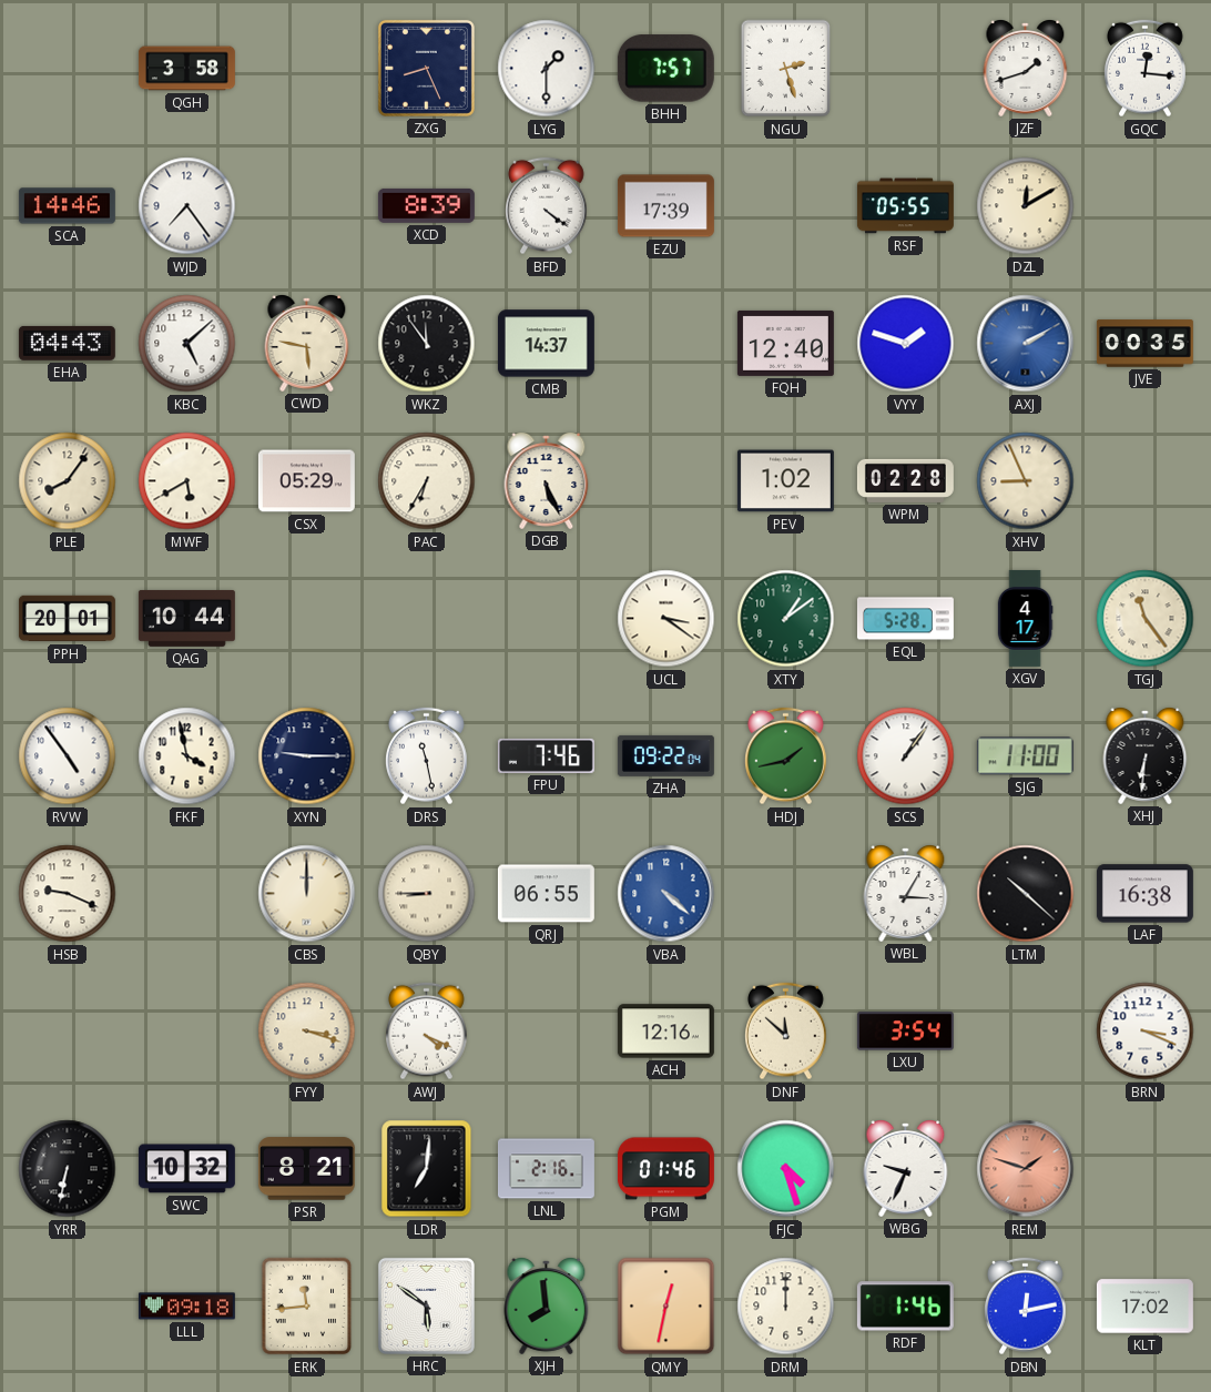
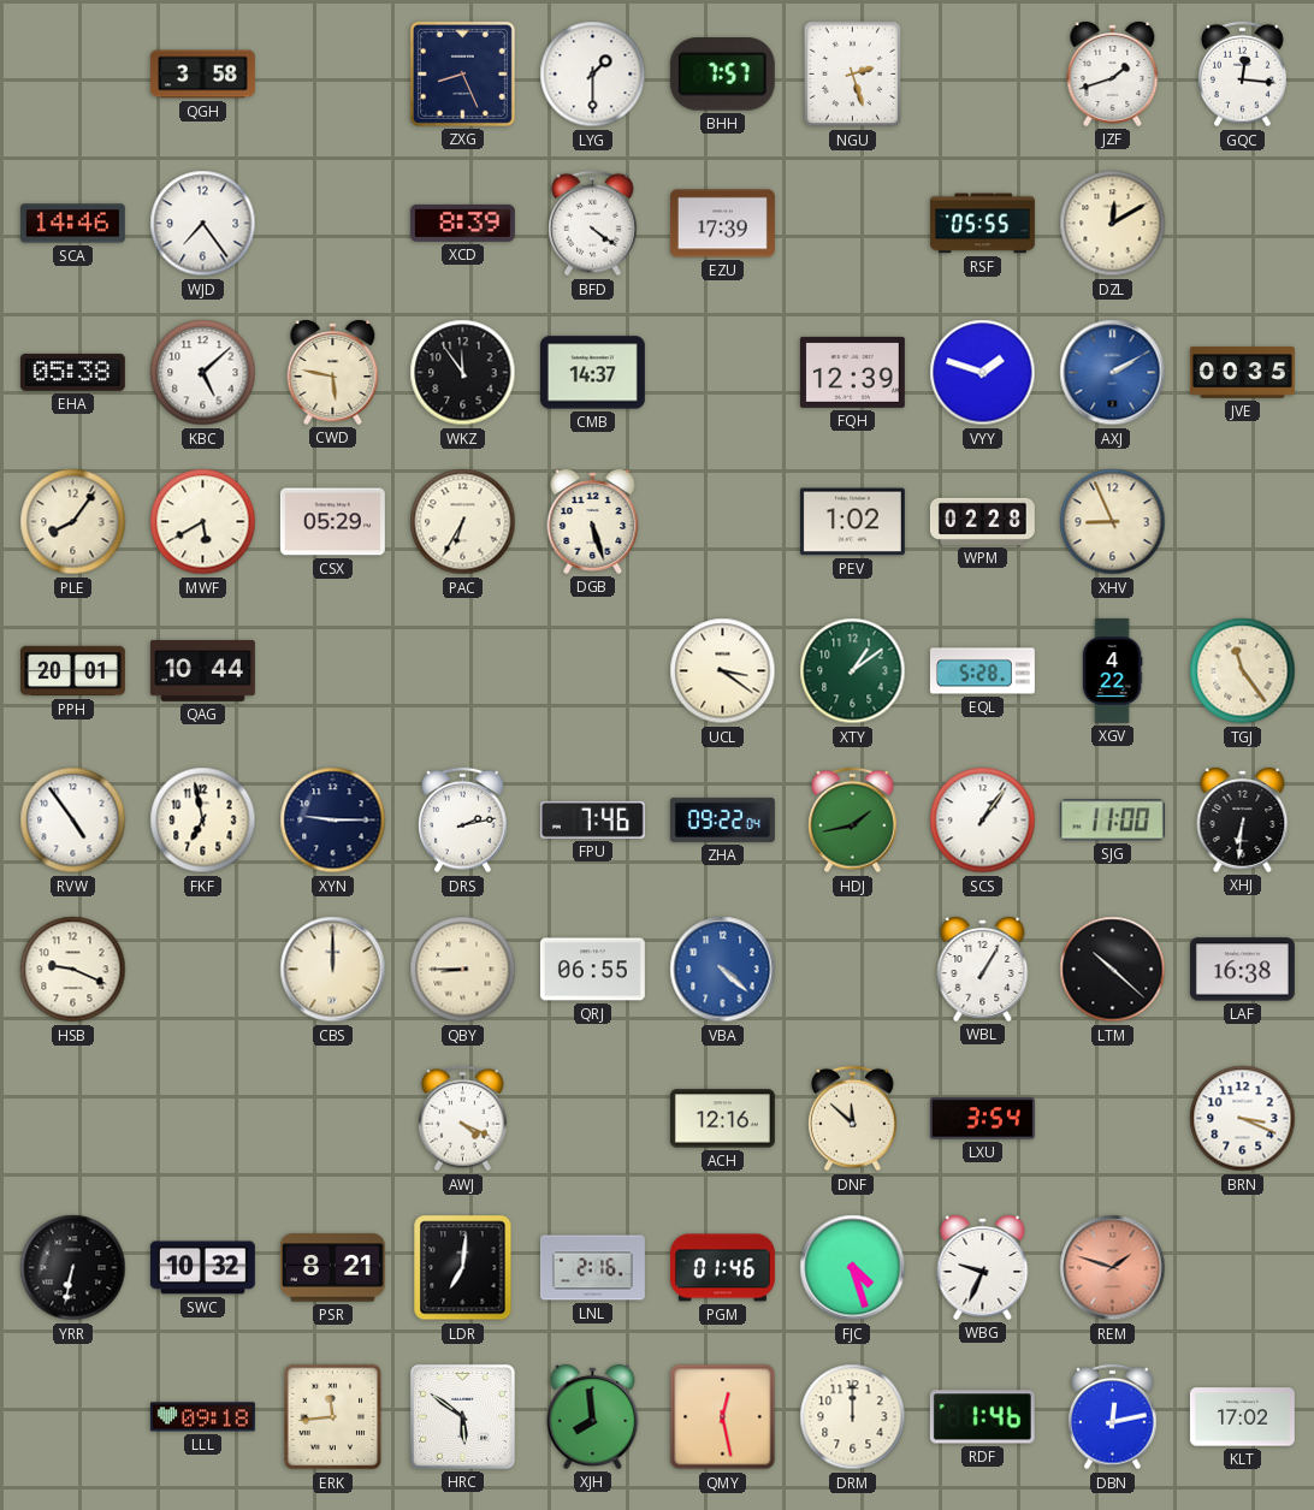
EHA: 04:43 -> 05:38
FQH: 12:40 -> 12:39
DGB: 5:26 -> 5:27
XGV: 4:17 -> 4:22
FKF: 3:58 -> 6:58
DRS: 11:28 -> 2:13
WBL: 3:05 -> 1:05
FYY: 3:18 -> none
QMY: 12:32 -> 12:28
